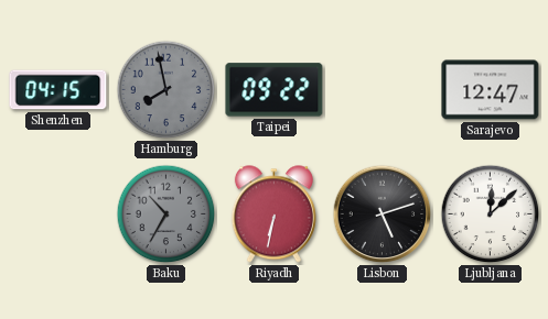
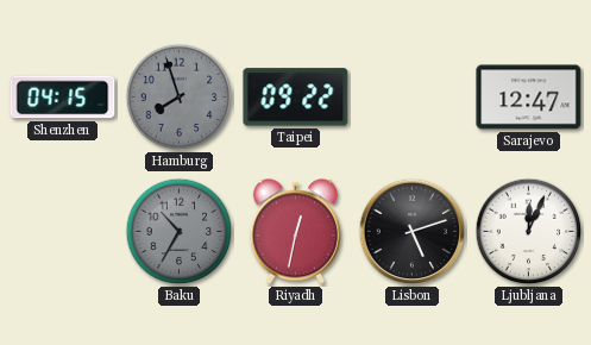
Hamburg: 7:58 -> 7:57
Riyadh: 6:32 -> 12:32
Ljubljana: 12:08 -> 12:04
